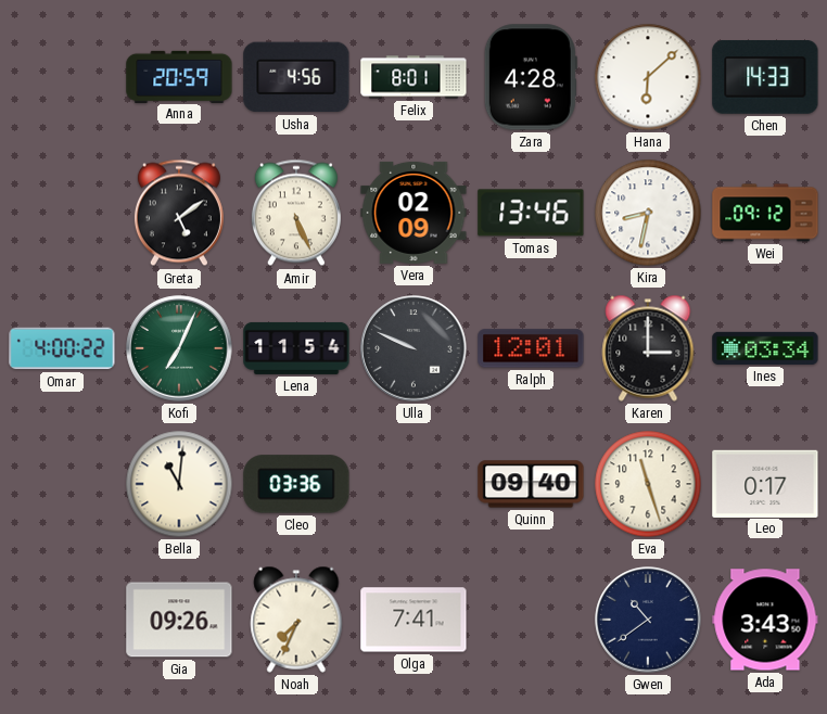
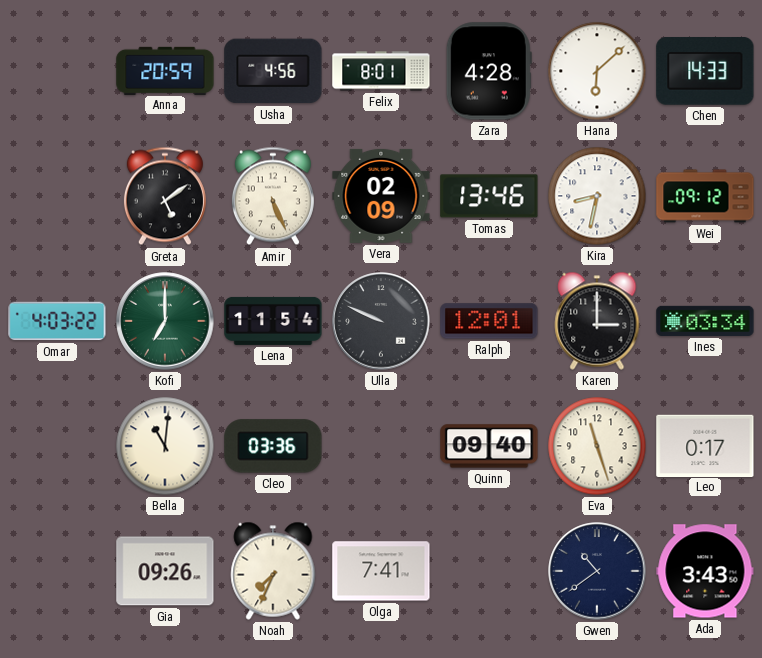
Omar: 4:00 -> 4:03
Kofi: 7:04 -> 7:00
